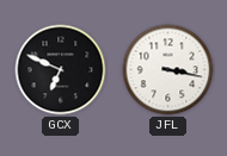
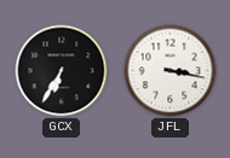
GCX: 6:49 -> 6:35
